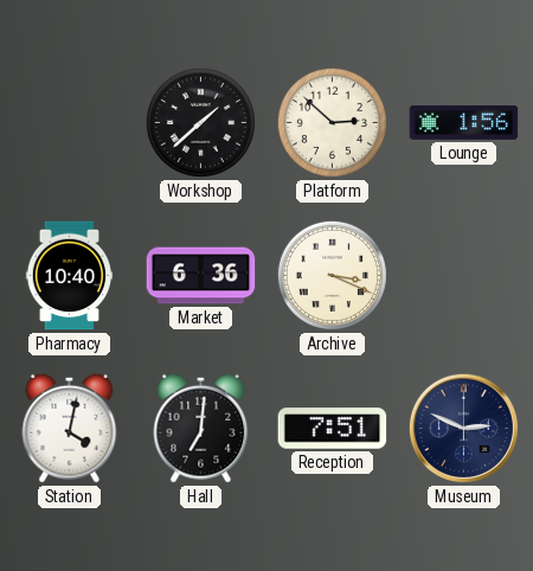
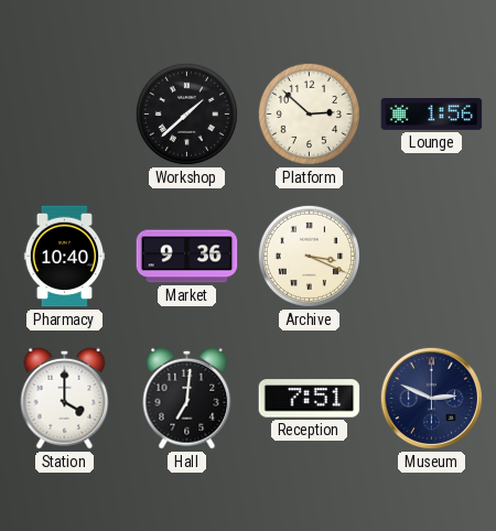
Market: 6:36 -> 9:36
Station: 4:02 -> 4:00
